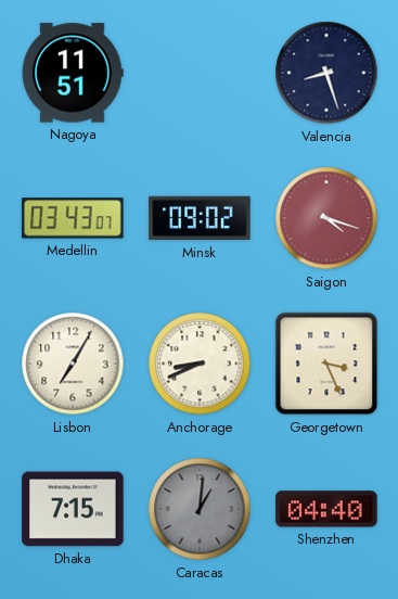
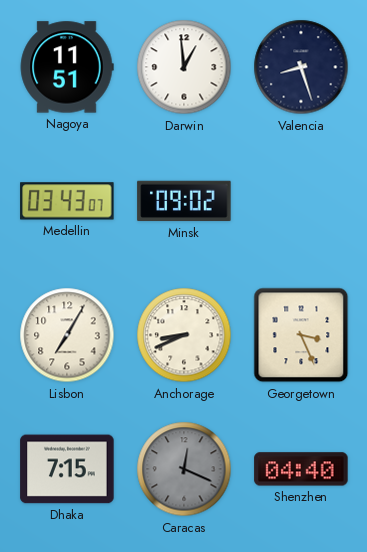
Darwin: none -> 12:59
Saigon: 4:18 -> none
Caracas: 1:01 -> 12:19
